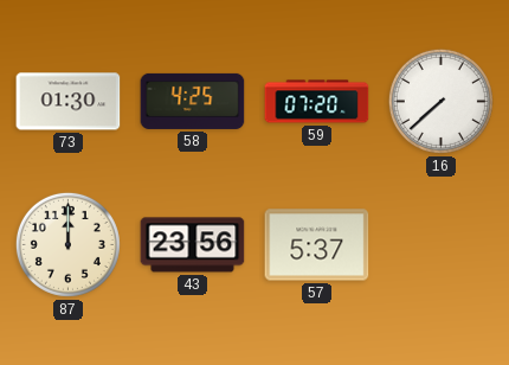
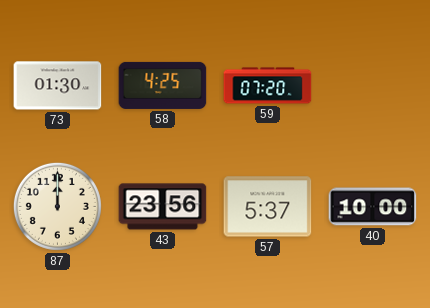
16: 7:38 -> none
40: none -> 10:00
